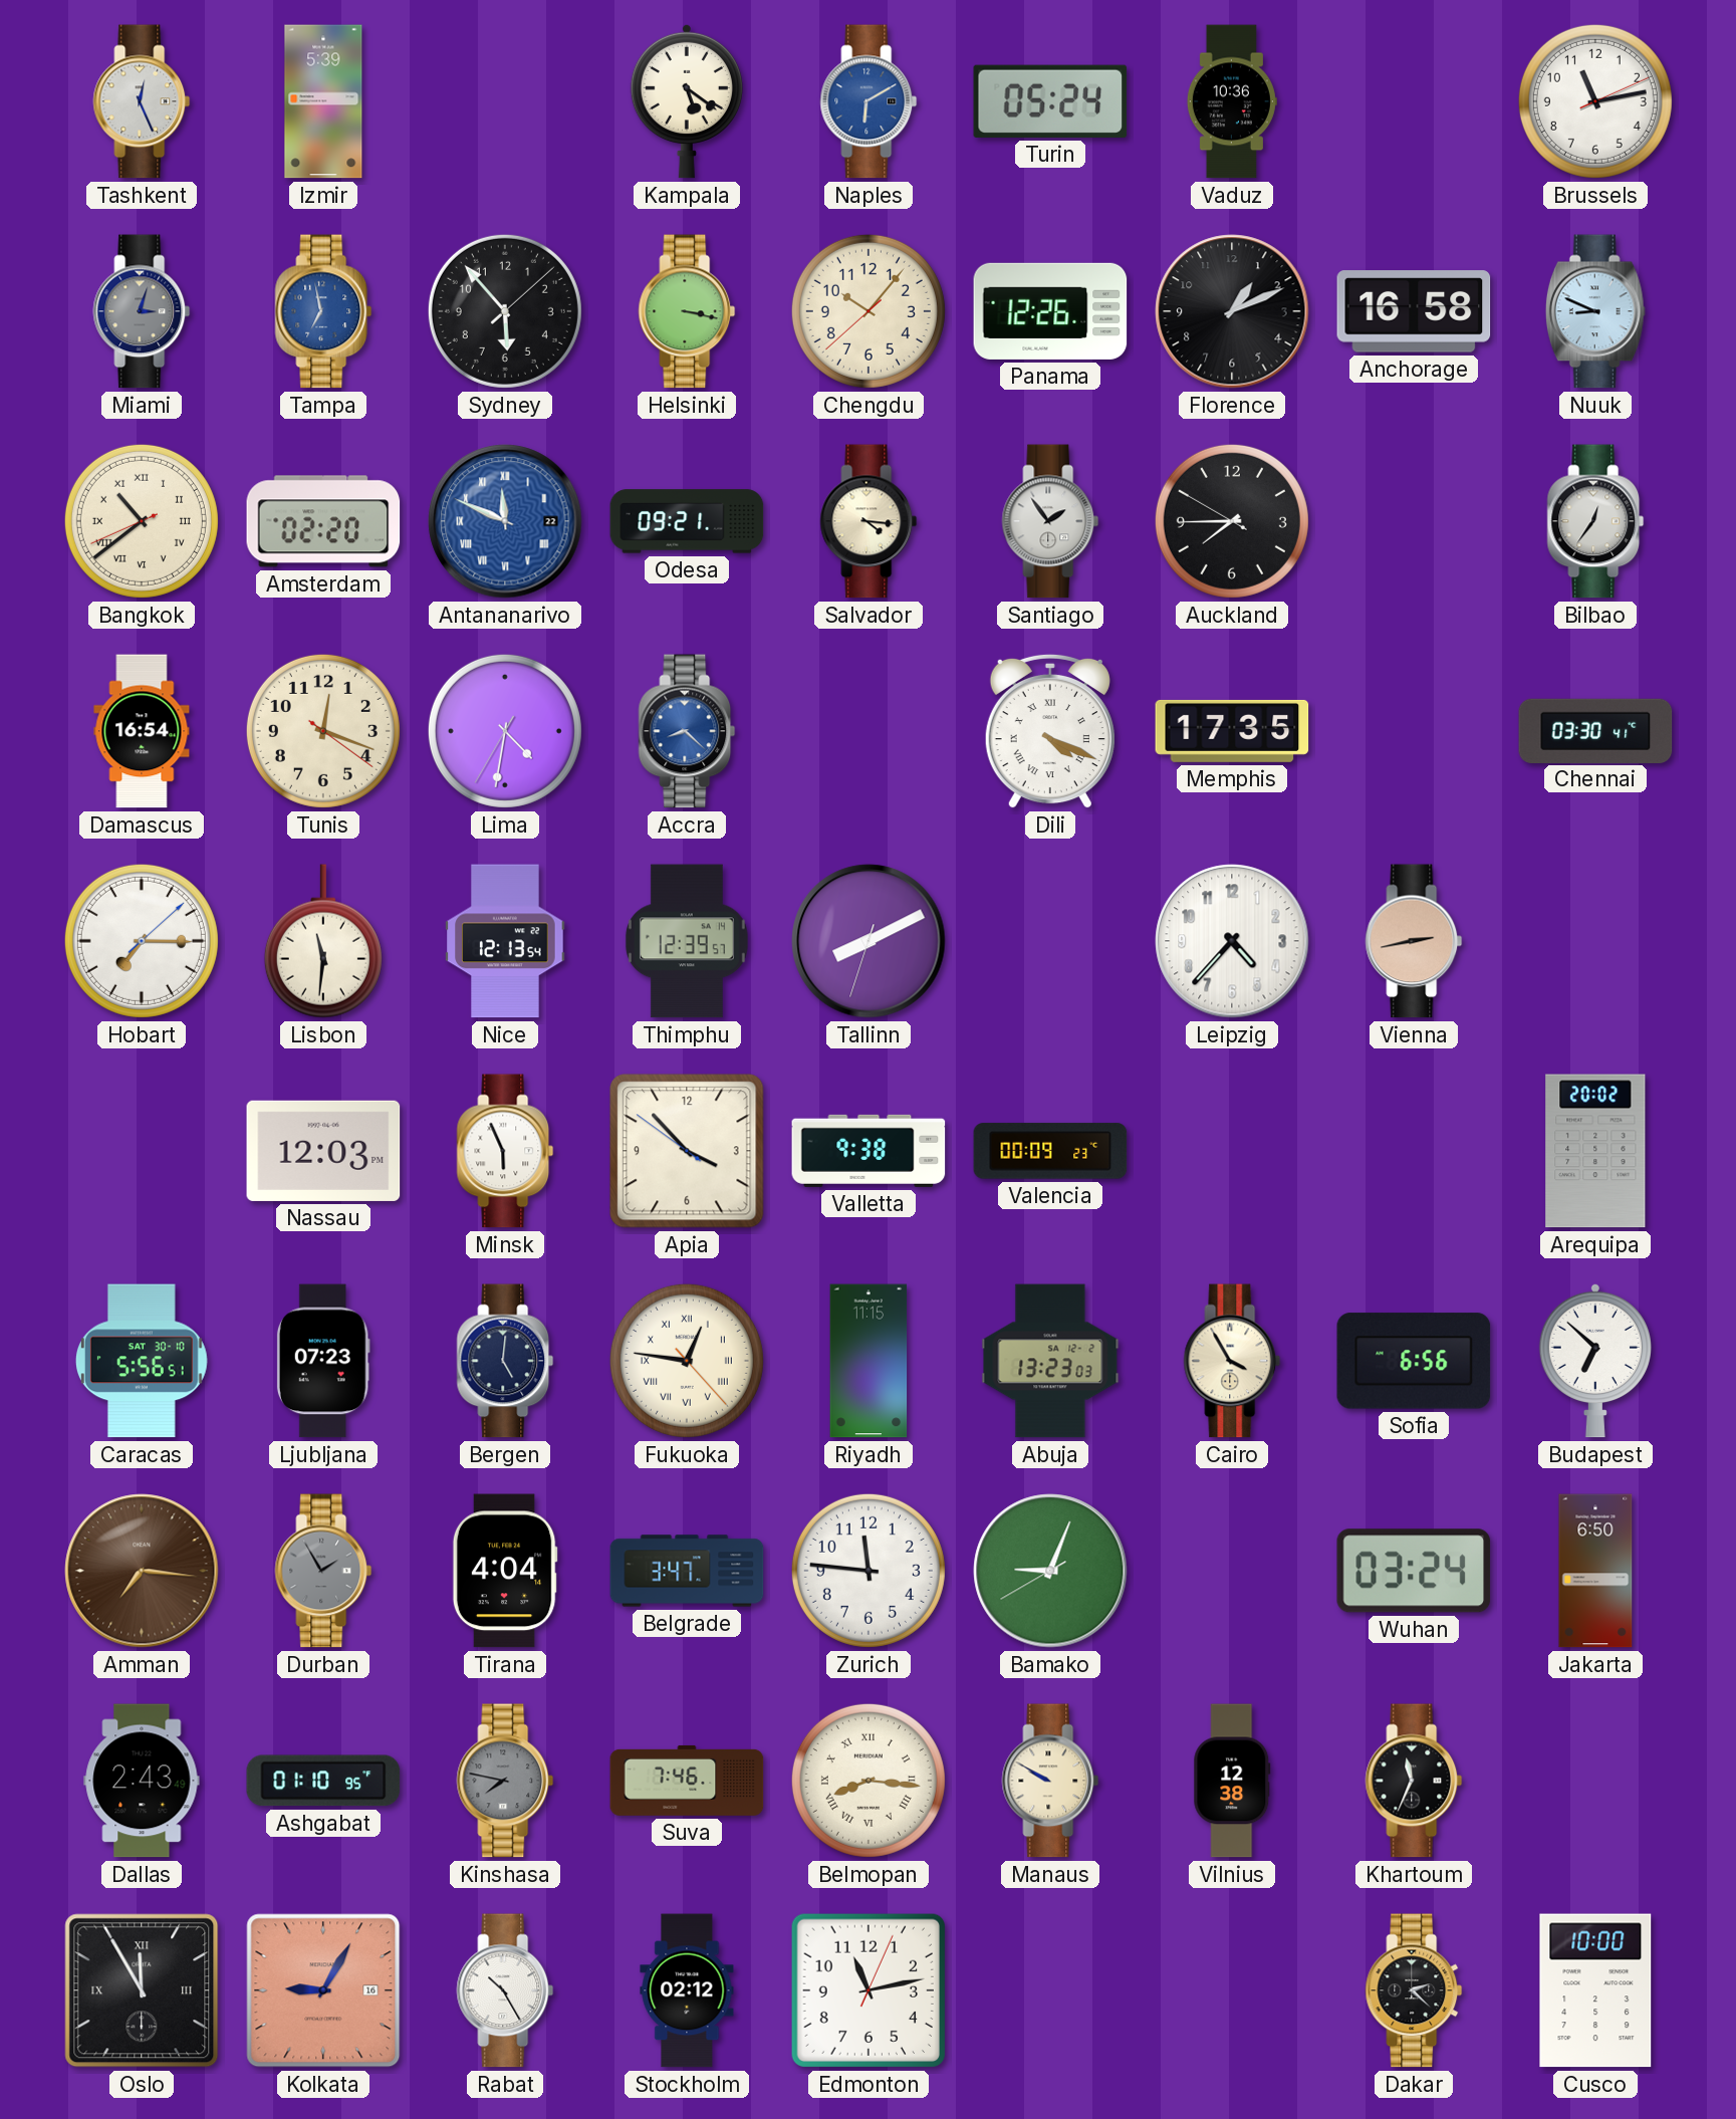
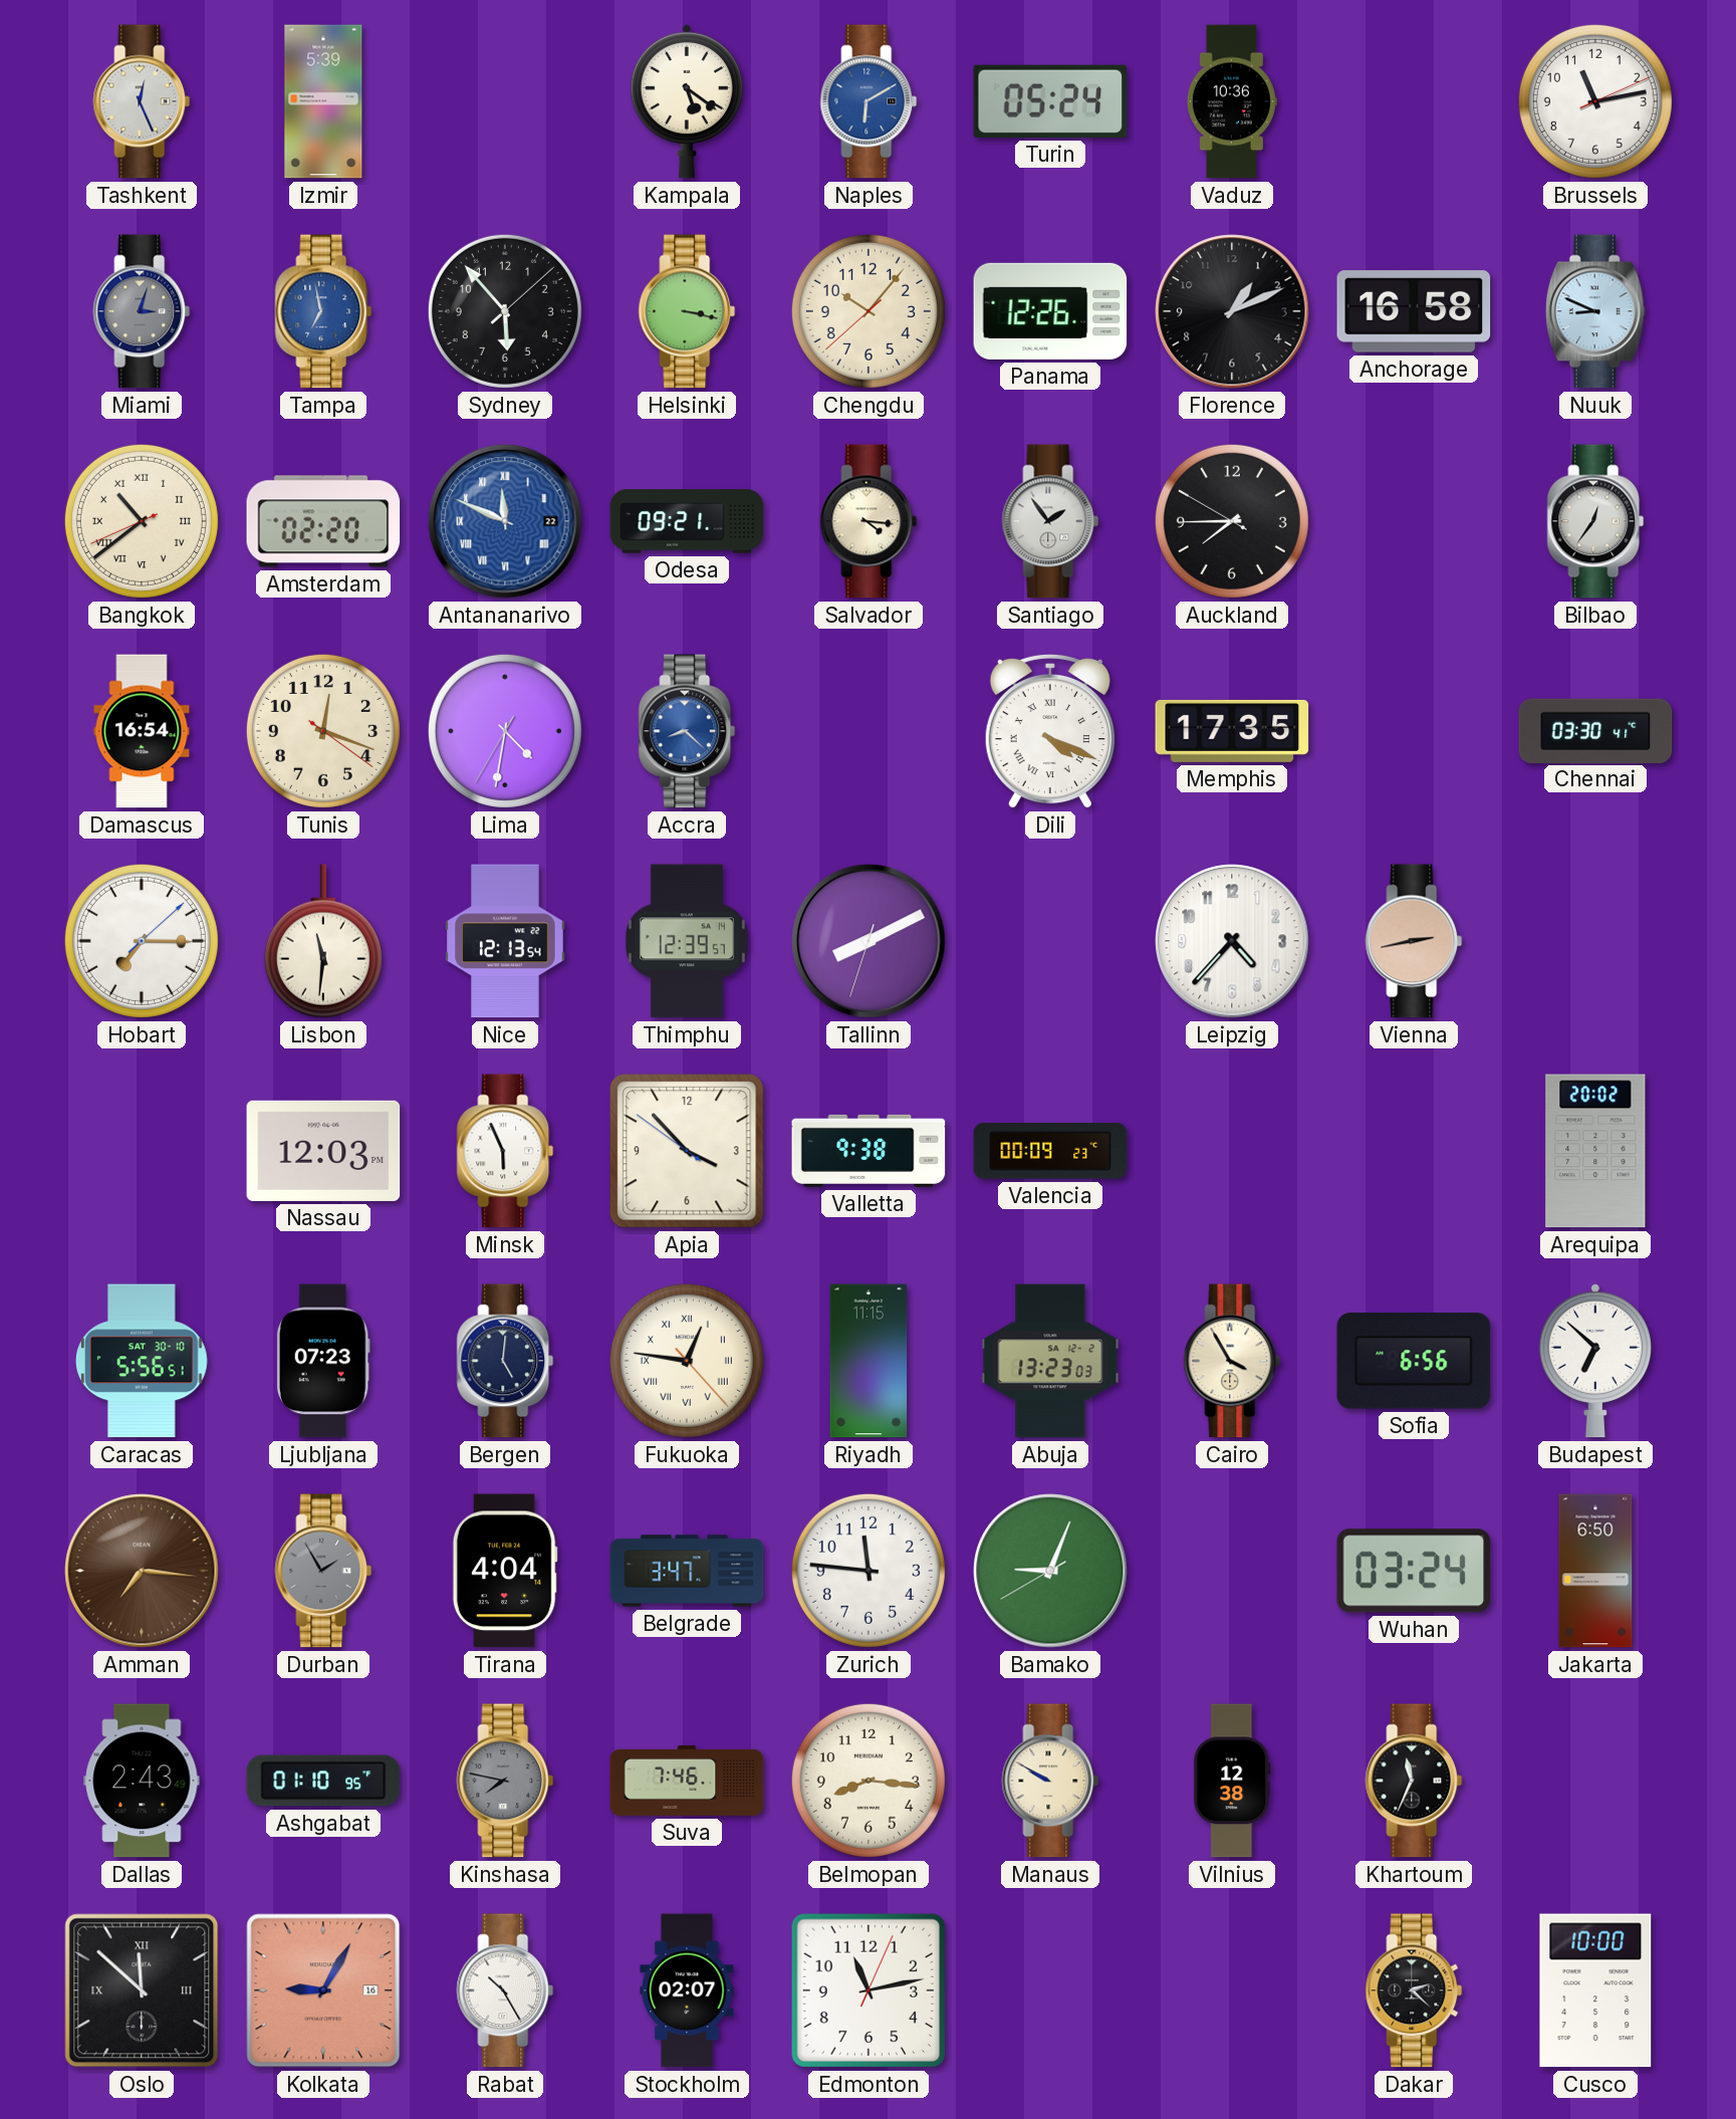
Belmopan numerals: Roman -> Arabic
Oslo: 11:55 -> 11:52
Stockholm: 02:12 -> 02:07
